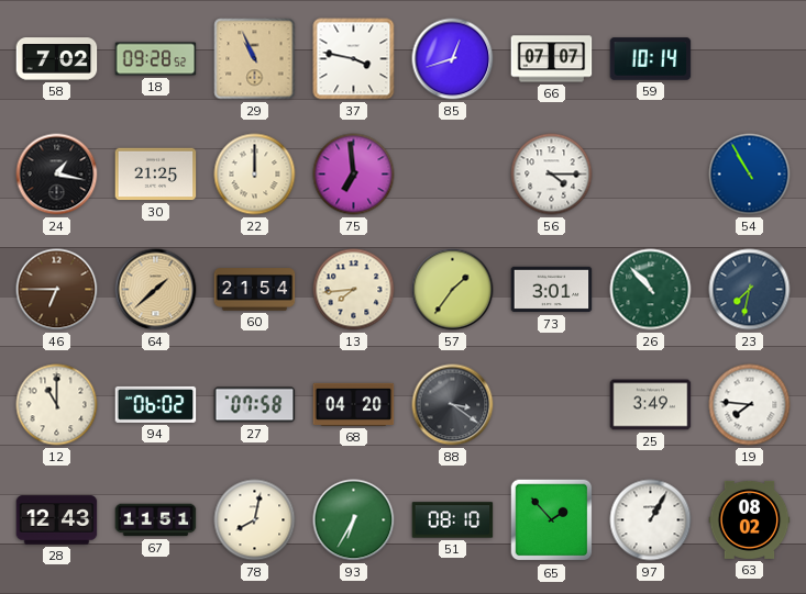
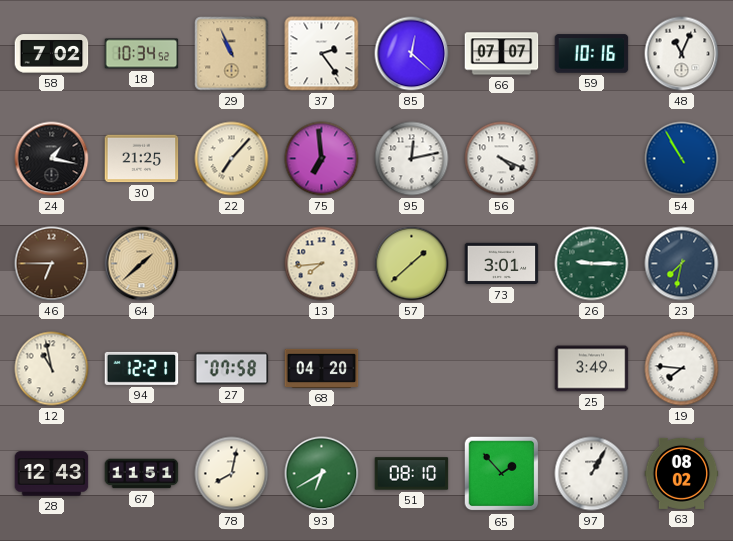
18: 09:28 -> 10:34
37: 3:47 -> 2:24
85: 12:42 -> 12:22
59: 10:14 -> 10:16
48: none -> 11:04
22: 12:00 -> 7:07
95: none -> 12:13
56: 4:15 -> 4:19
60: 21:54 -> none
57: 1:36 -> 1:38
26: 10:53 -> 9:15
12: 11:00 -> 10:58
94: 06:02 -> 12:21
88: 3:21 -> none
93: 6:35 -> 6:40
